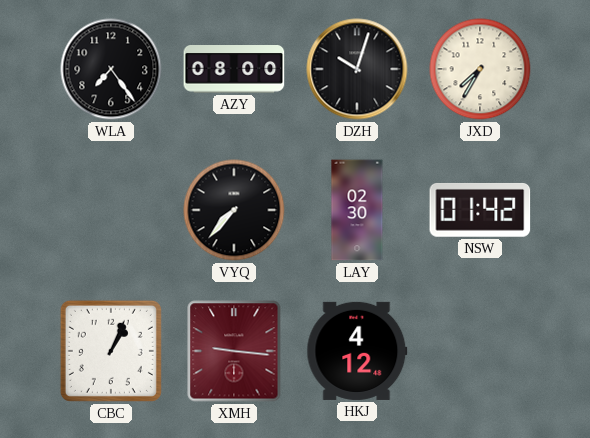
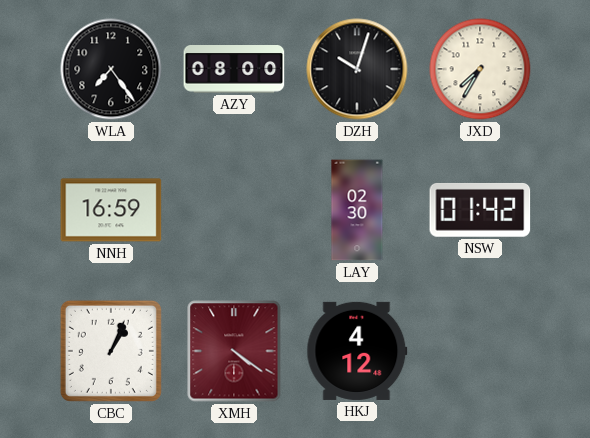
NNH: none -> 16:59
VYQ: 7:37 -> none
XMH: 9:16 -> 4:21
